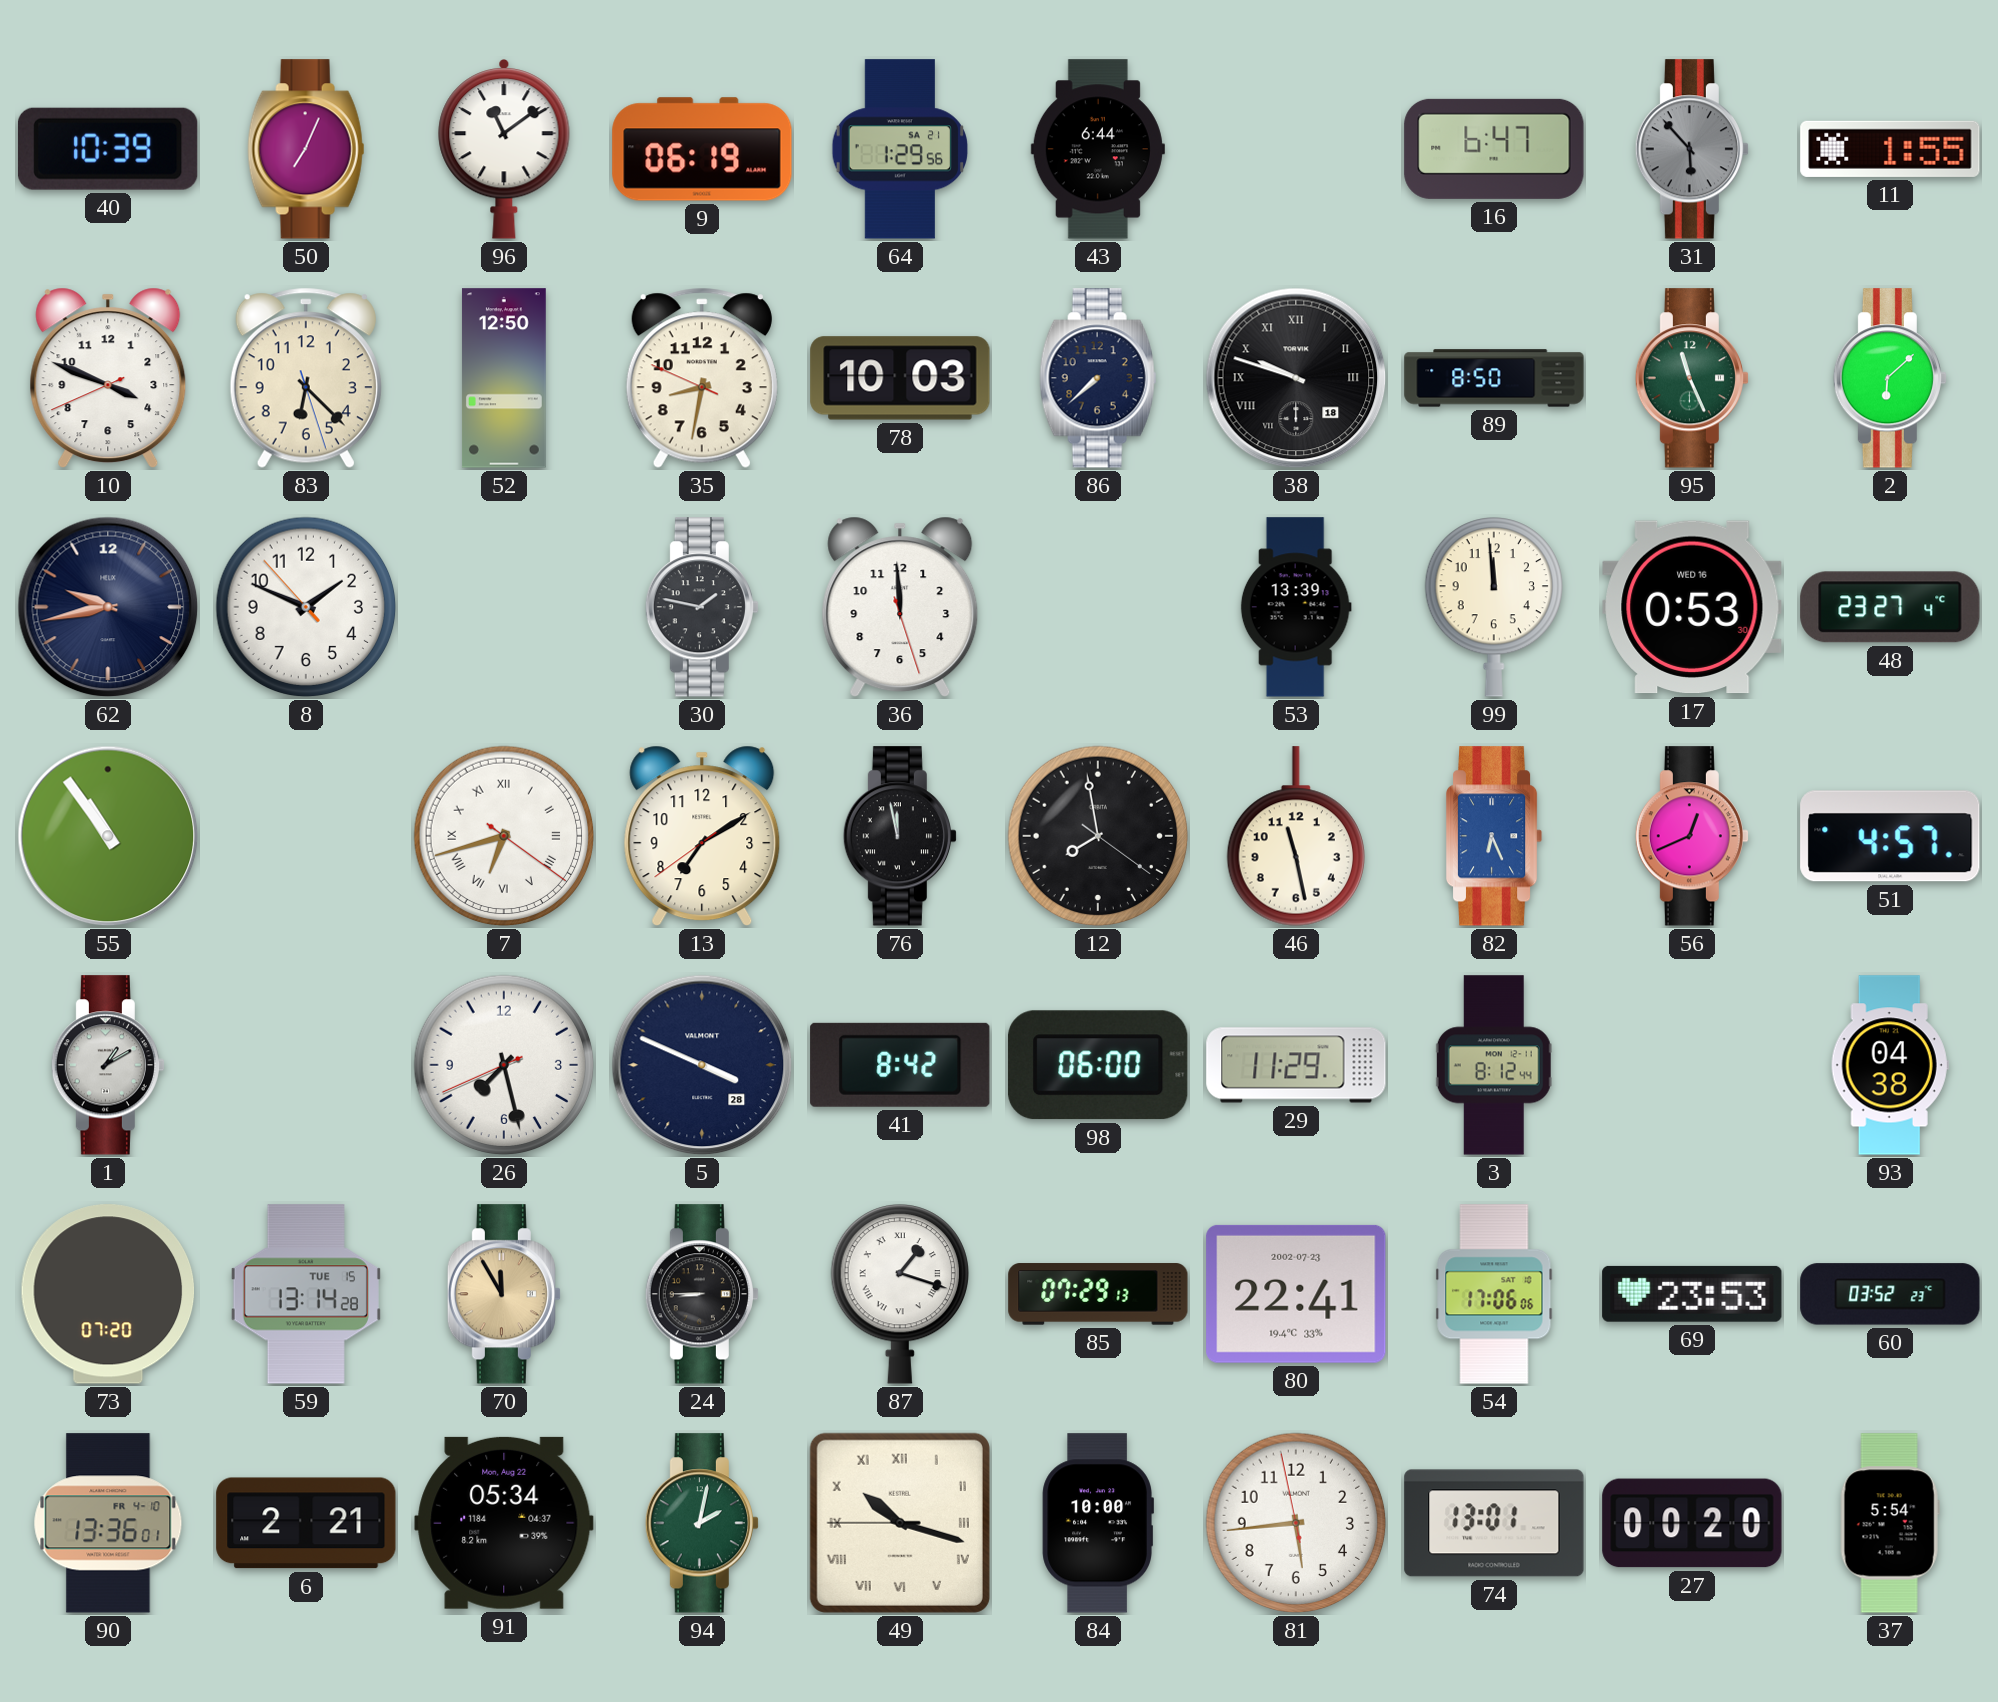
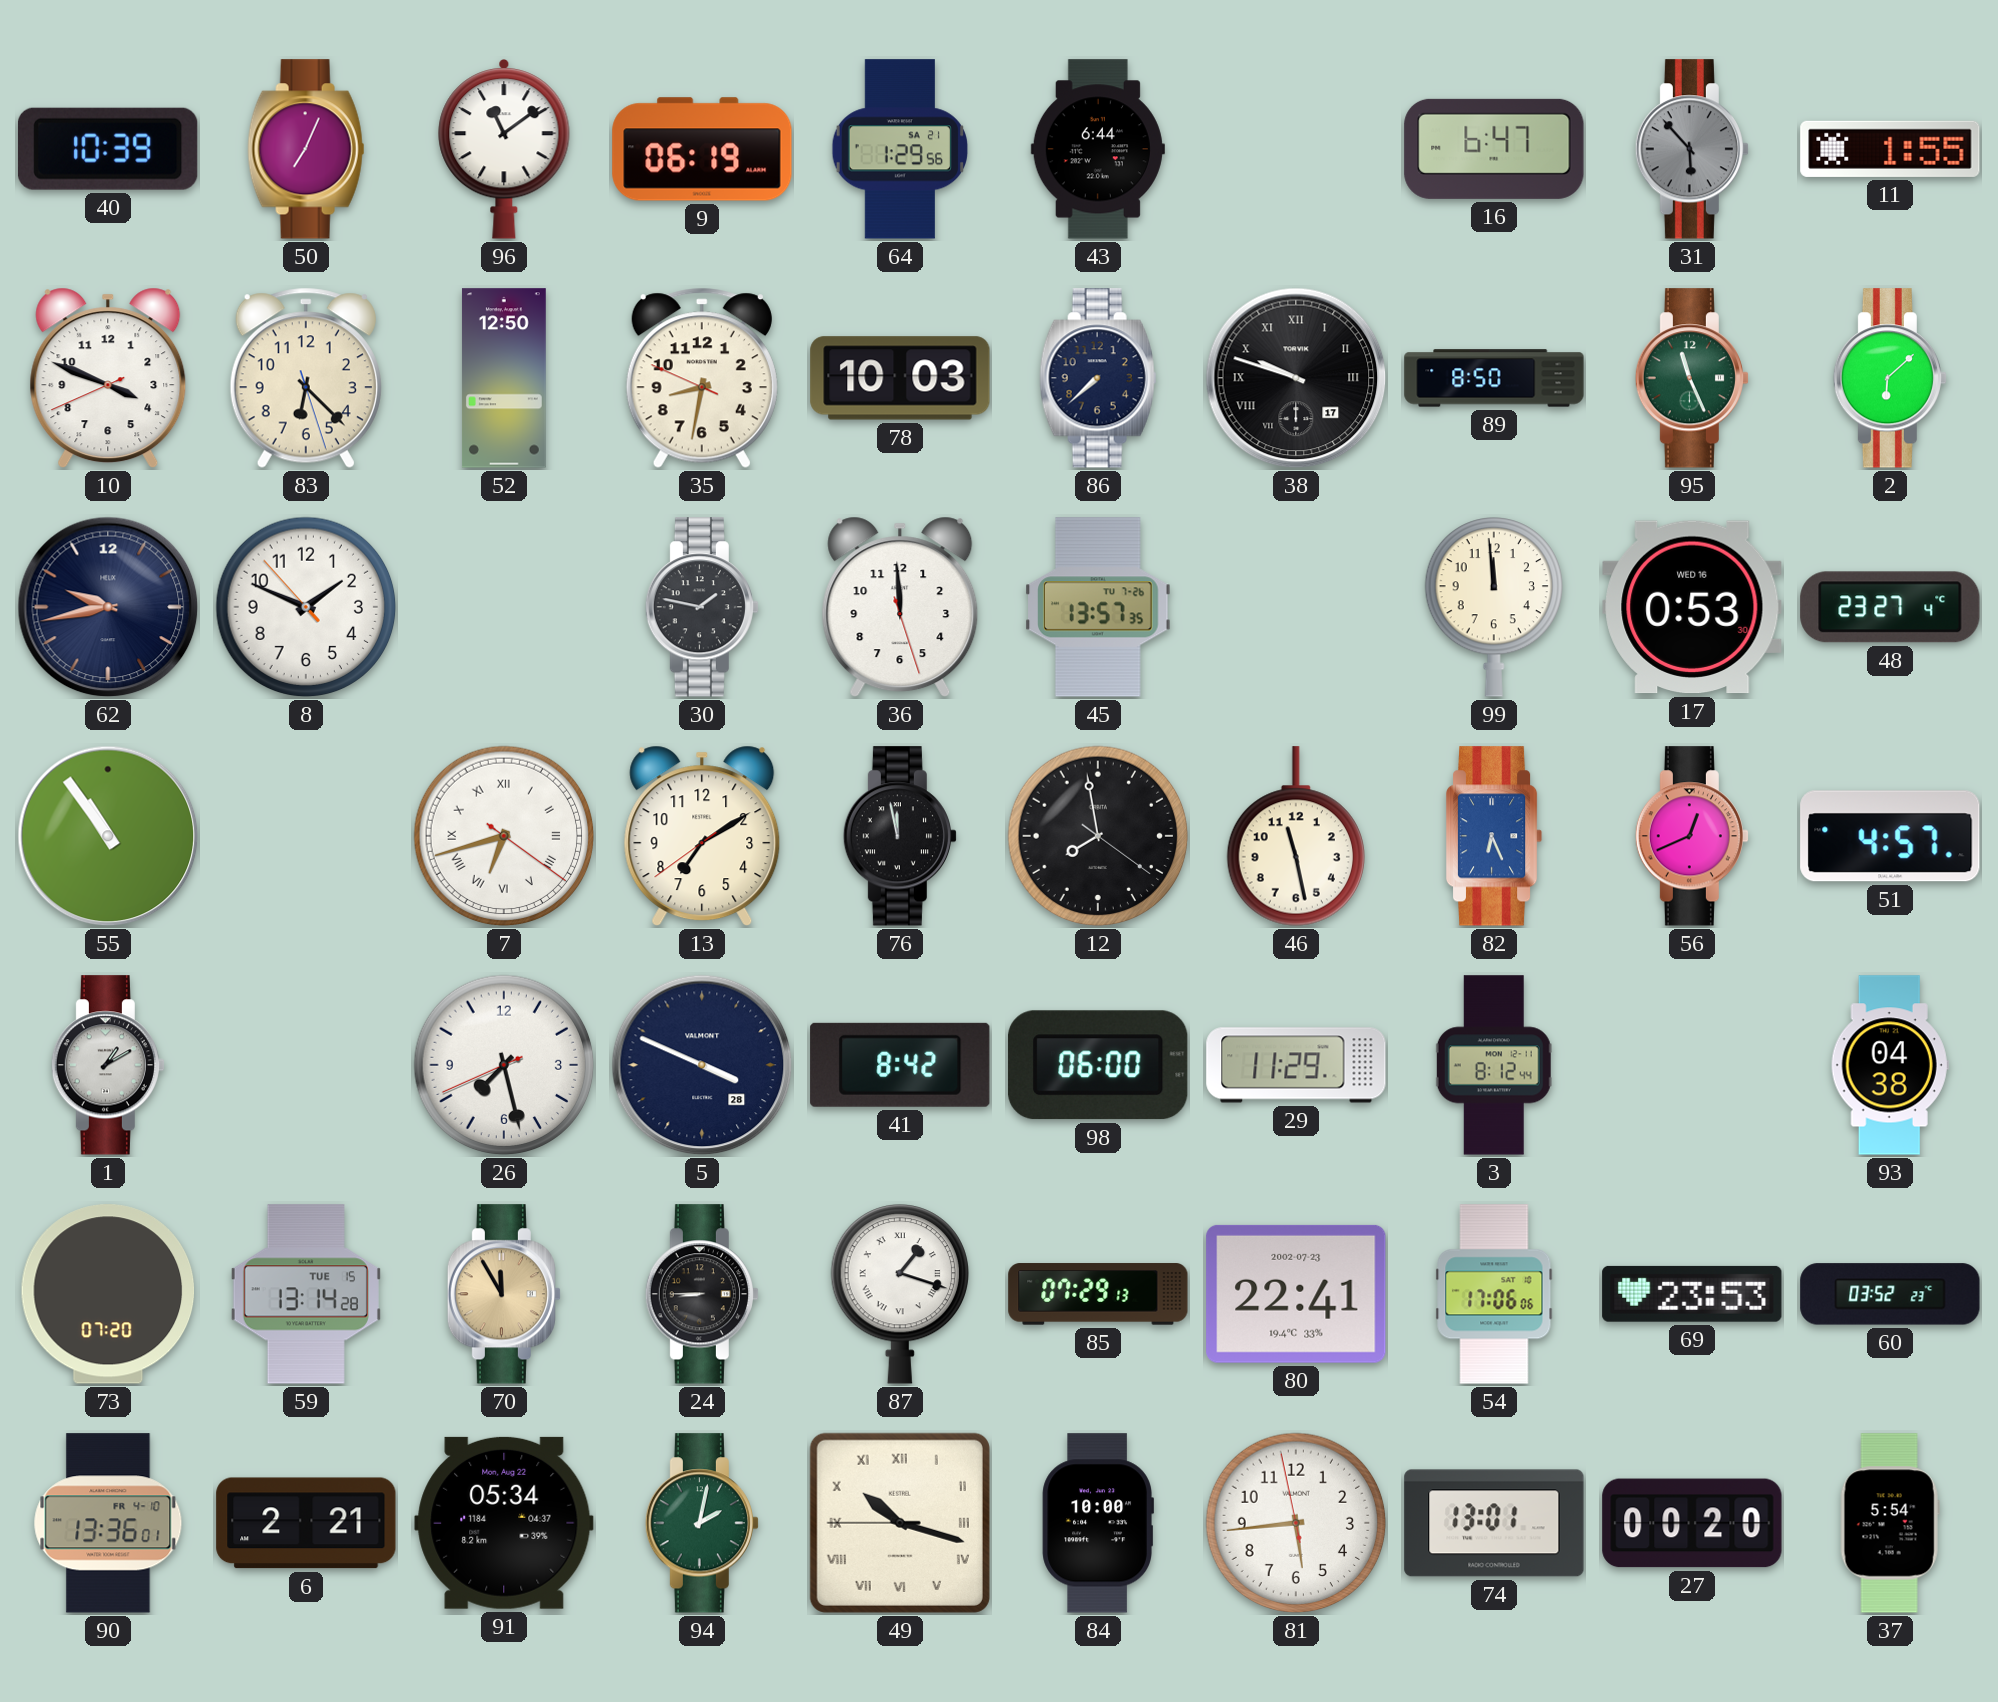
38 date: 18 -> 17
45: none -> 13:57
53: 13:39 -> none
